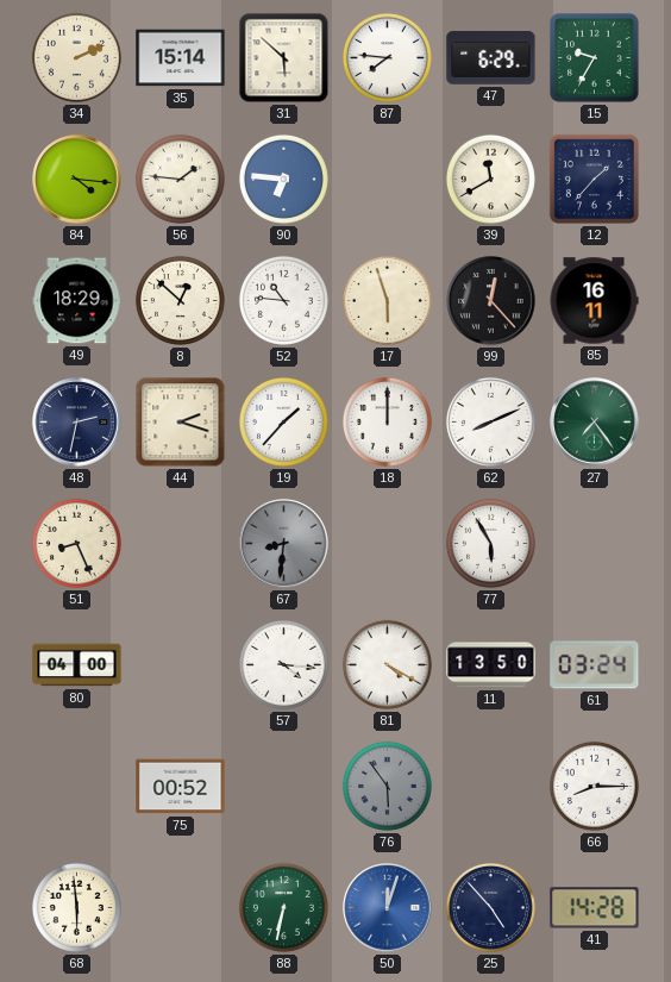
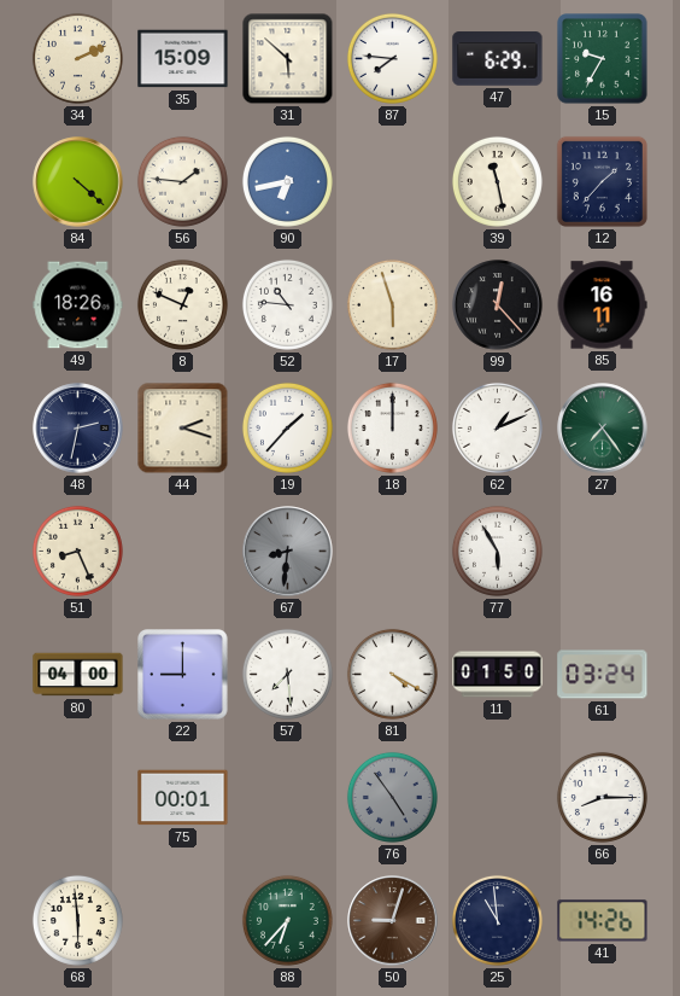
35: 15:14 -> 15:09
84: 4:16 -> 4:22
90: 6:46 -> 6:43
39: 11:40 -> 11:28
49: 18:29 -> 18:26
8: 12:52 -> 12:49
62: 8:11 -> 1:11
22: none -> 9:00
57: 4:16 -> 7:29
11: 13:50 -> 01:50
75: 00:52 -> 00:01
76: 5:54 -> 4:54
88: 6:32 -> 6:37
50: 12:03 -> 9:03
50 dial: blue -> brown
25: 4:53 -> 10:59
41: 14:28 -> 14:26
